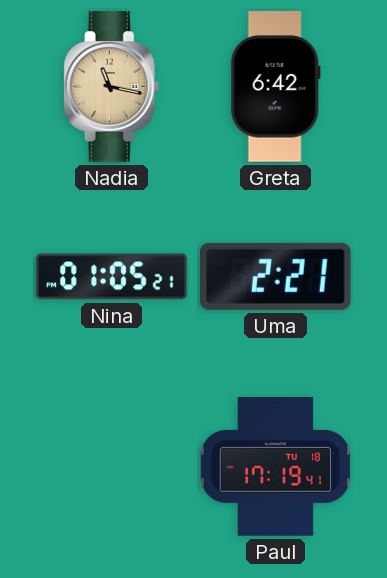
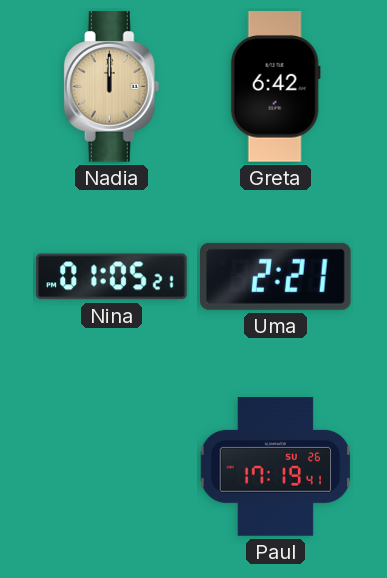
Nadia: 11:17 -> 12:00
Paul date: TU 18 -> SU 26
